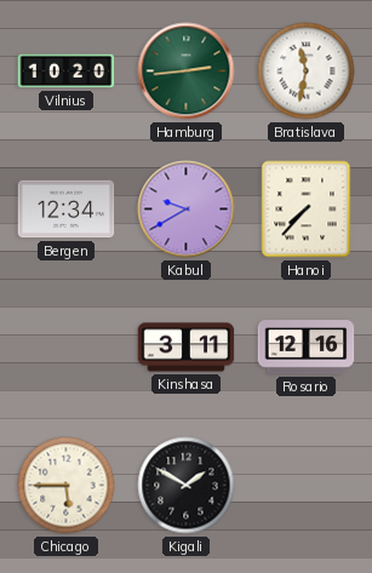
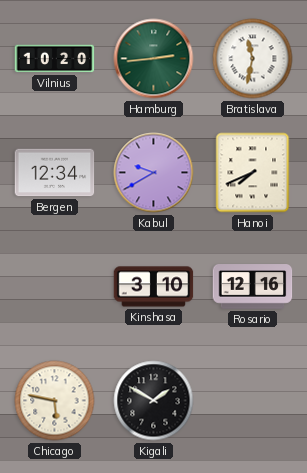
Hanoi: 7:37 -> 7:41
Kinshasa: 3:11 -> 3:10
Chicago: 5:45 -> 5:47
